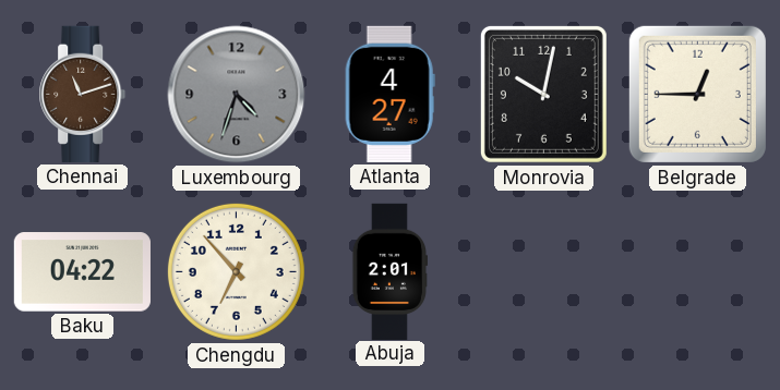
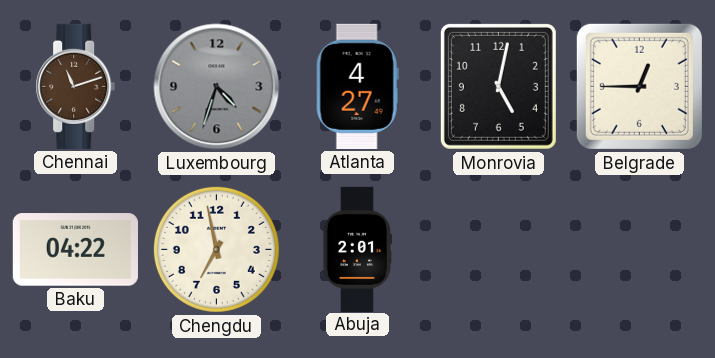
Monrovia: 10:02 -> 5:02
Chengdu: 6:53 -> 6:58
